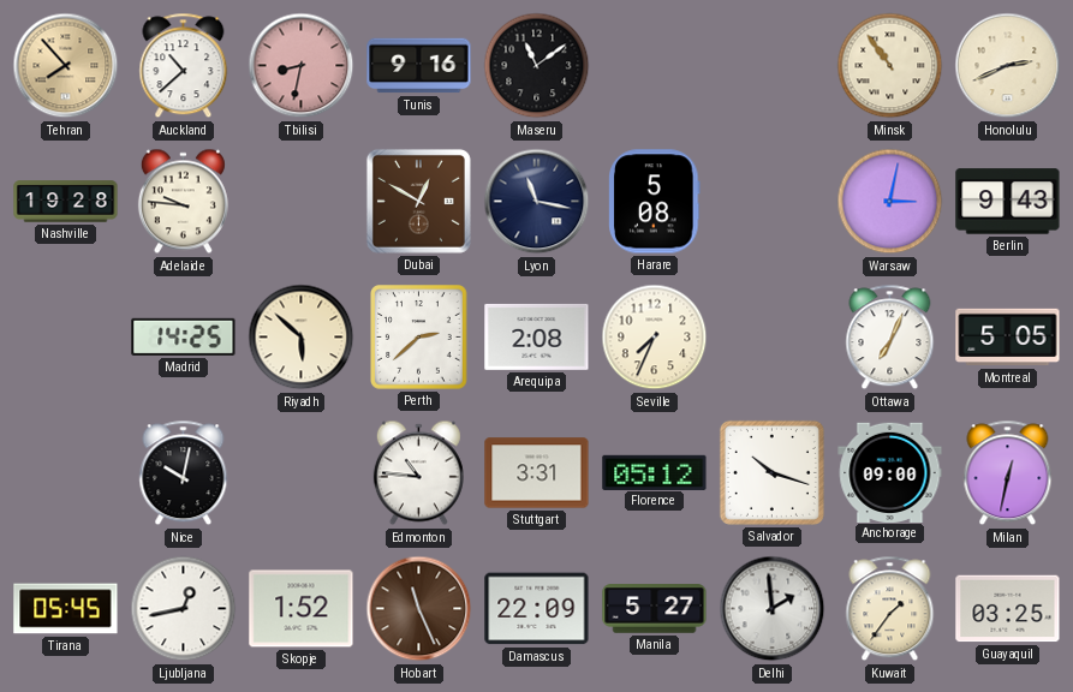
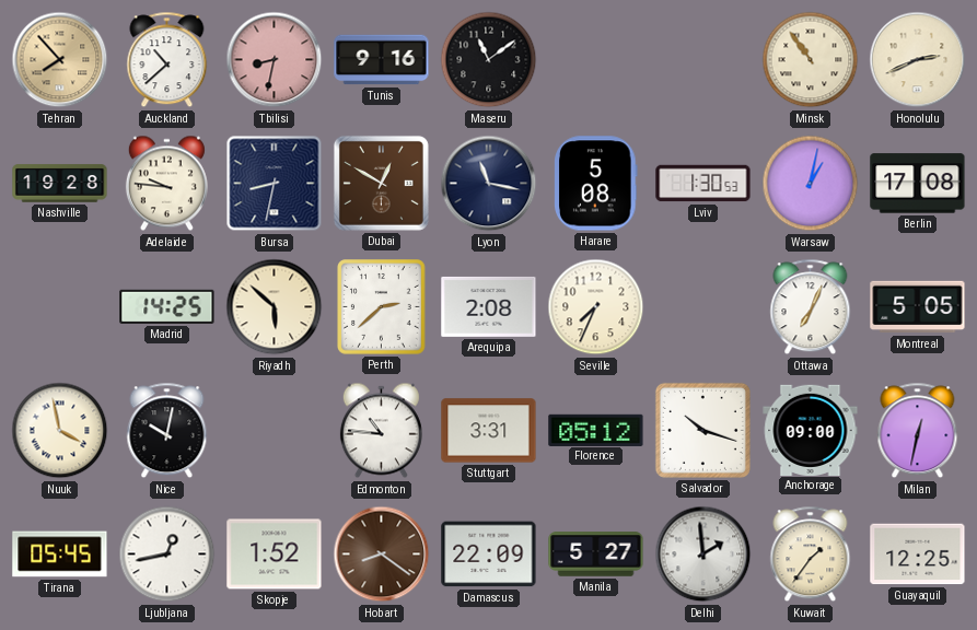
Bursa: none -> 8:32
Lviv: none -> 1:30
Warsaw: 3:02 -> 1:02
Berlin: 9:43 -> 17:08
Nuuk: none -> 3:58
Hobart: 11:26 -> 8:21
Guayaquil: 03:25 -> 12:25
